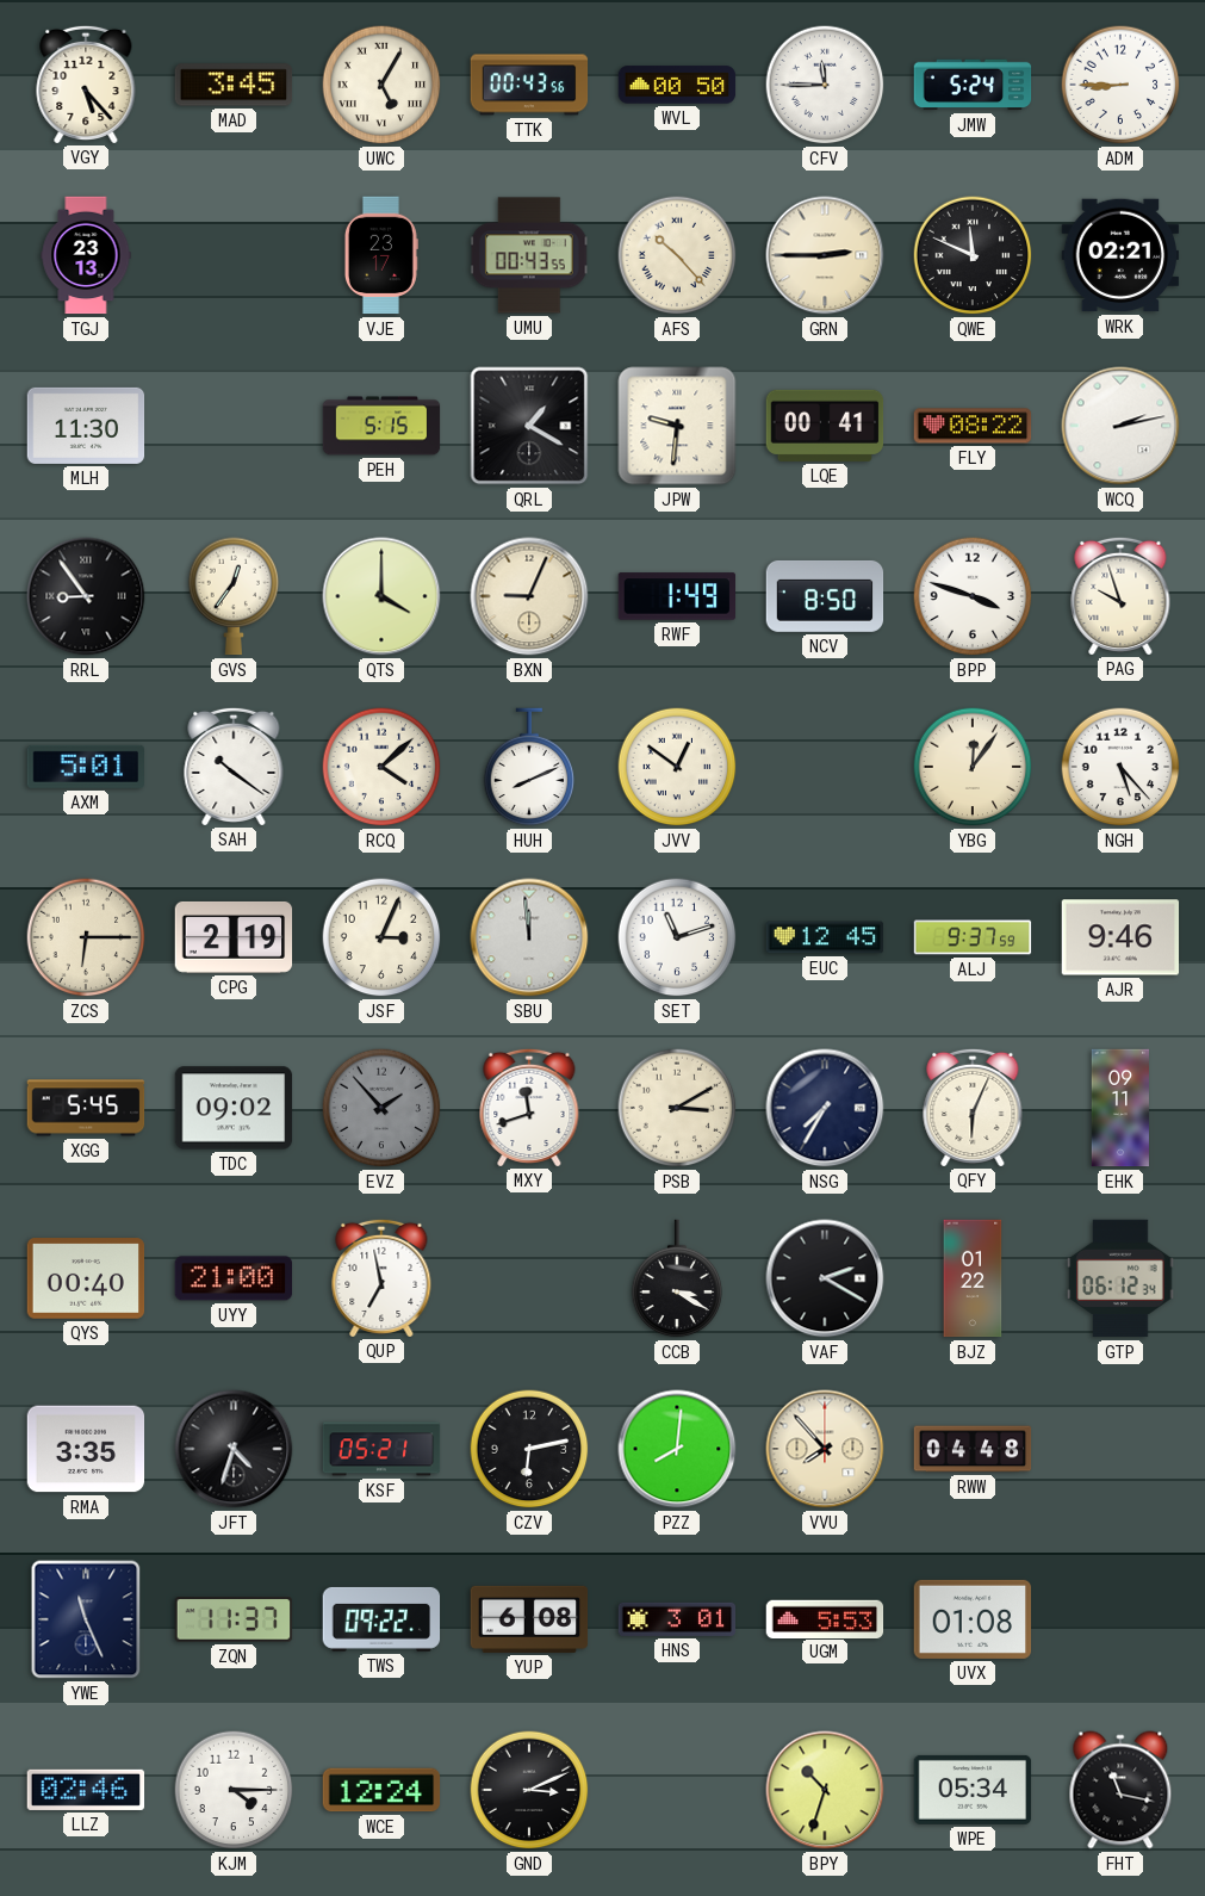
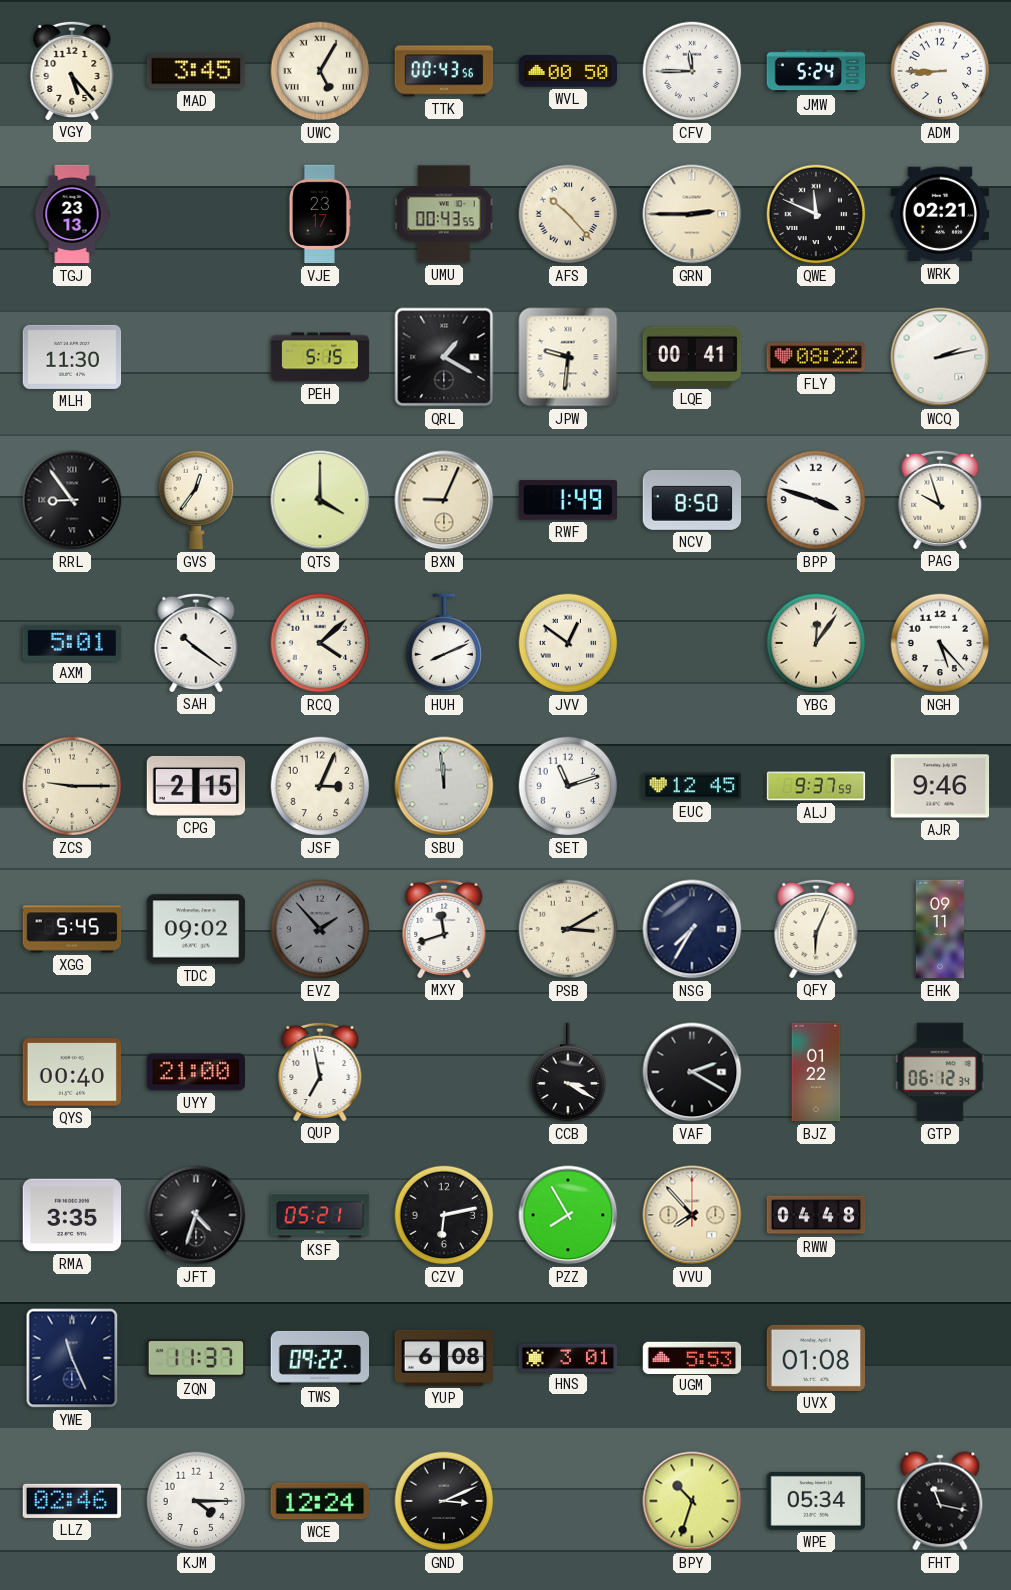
ZCS: 6:15 -> 9:15
CPG: 2:19 -> 2:15
PZZ: 8:01 -> 7:55
